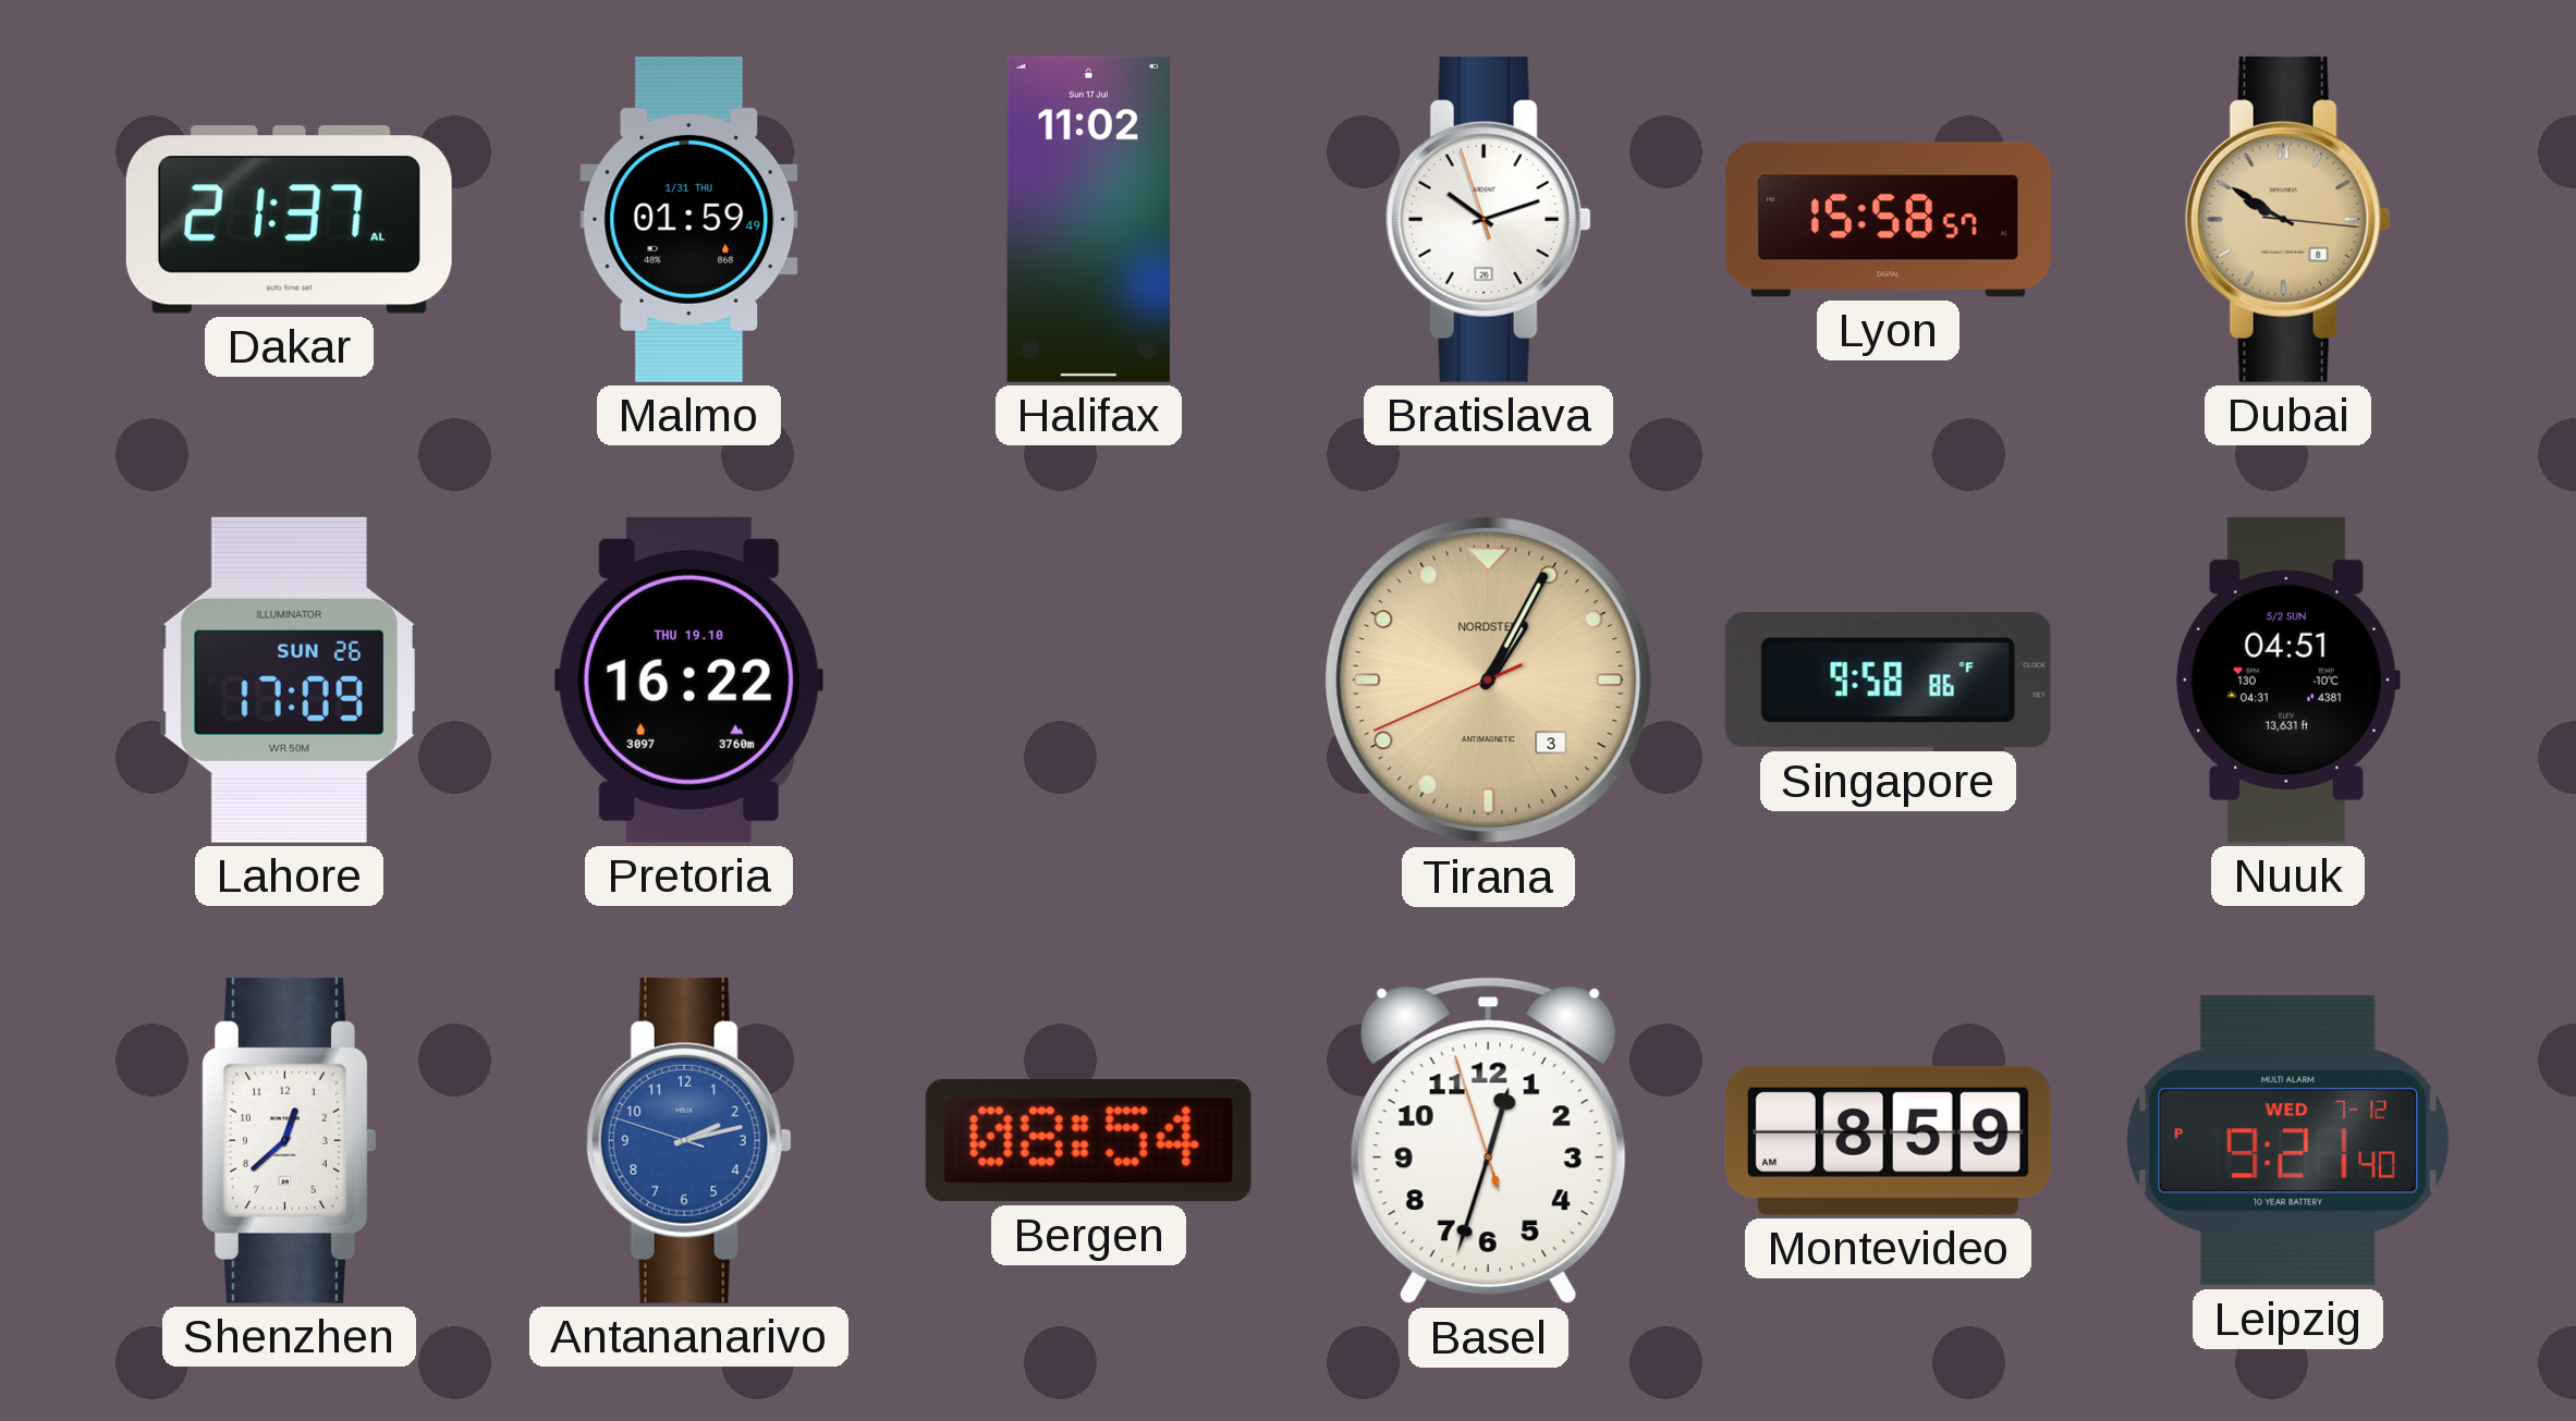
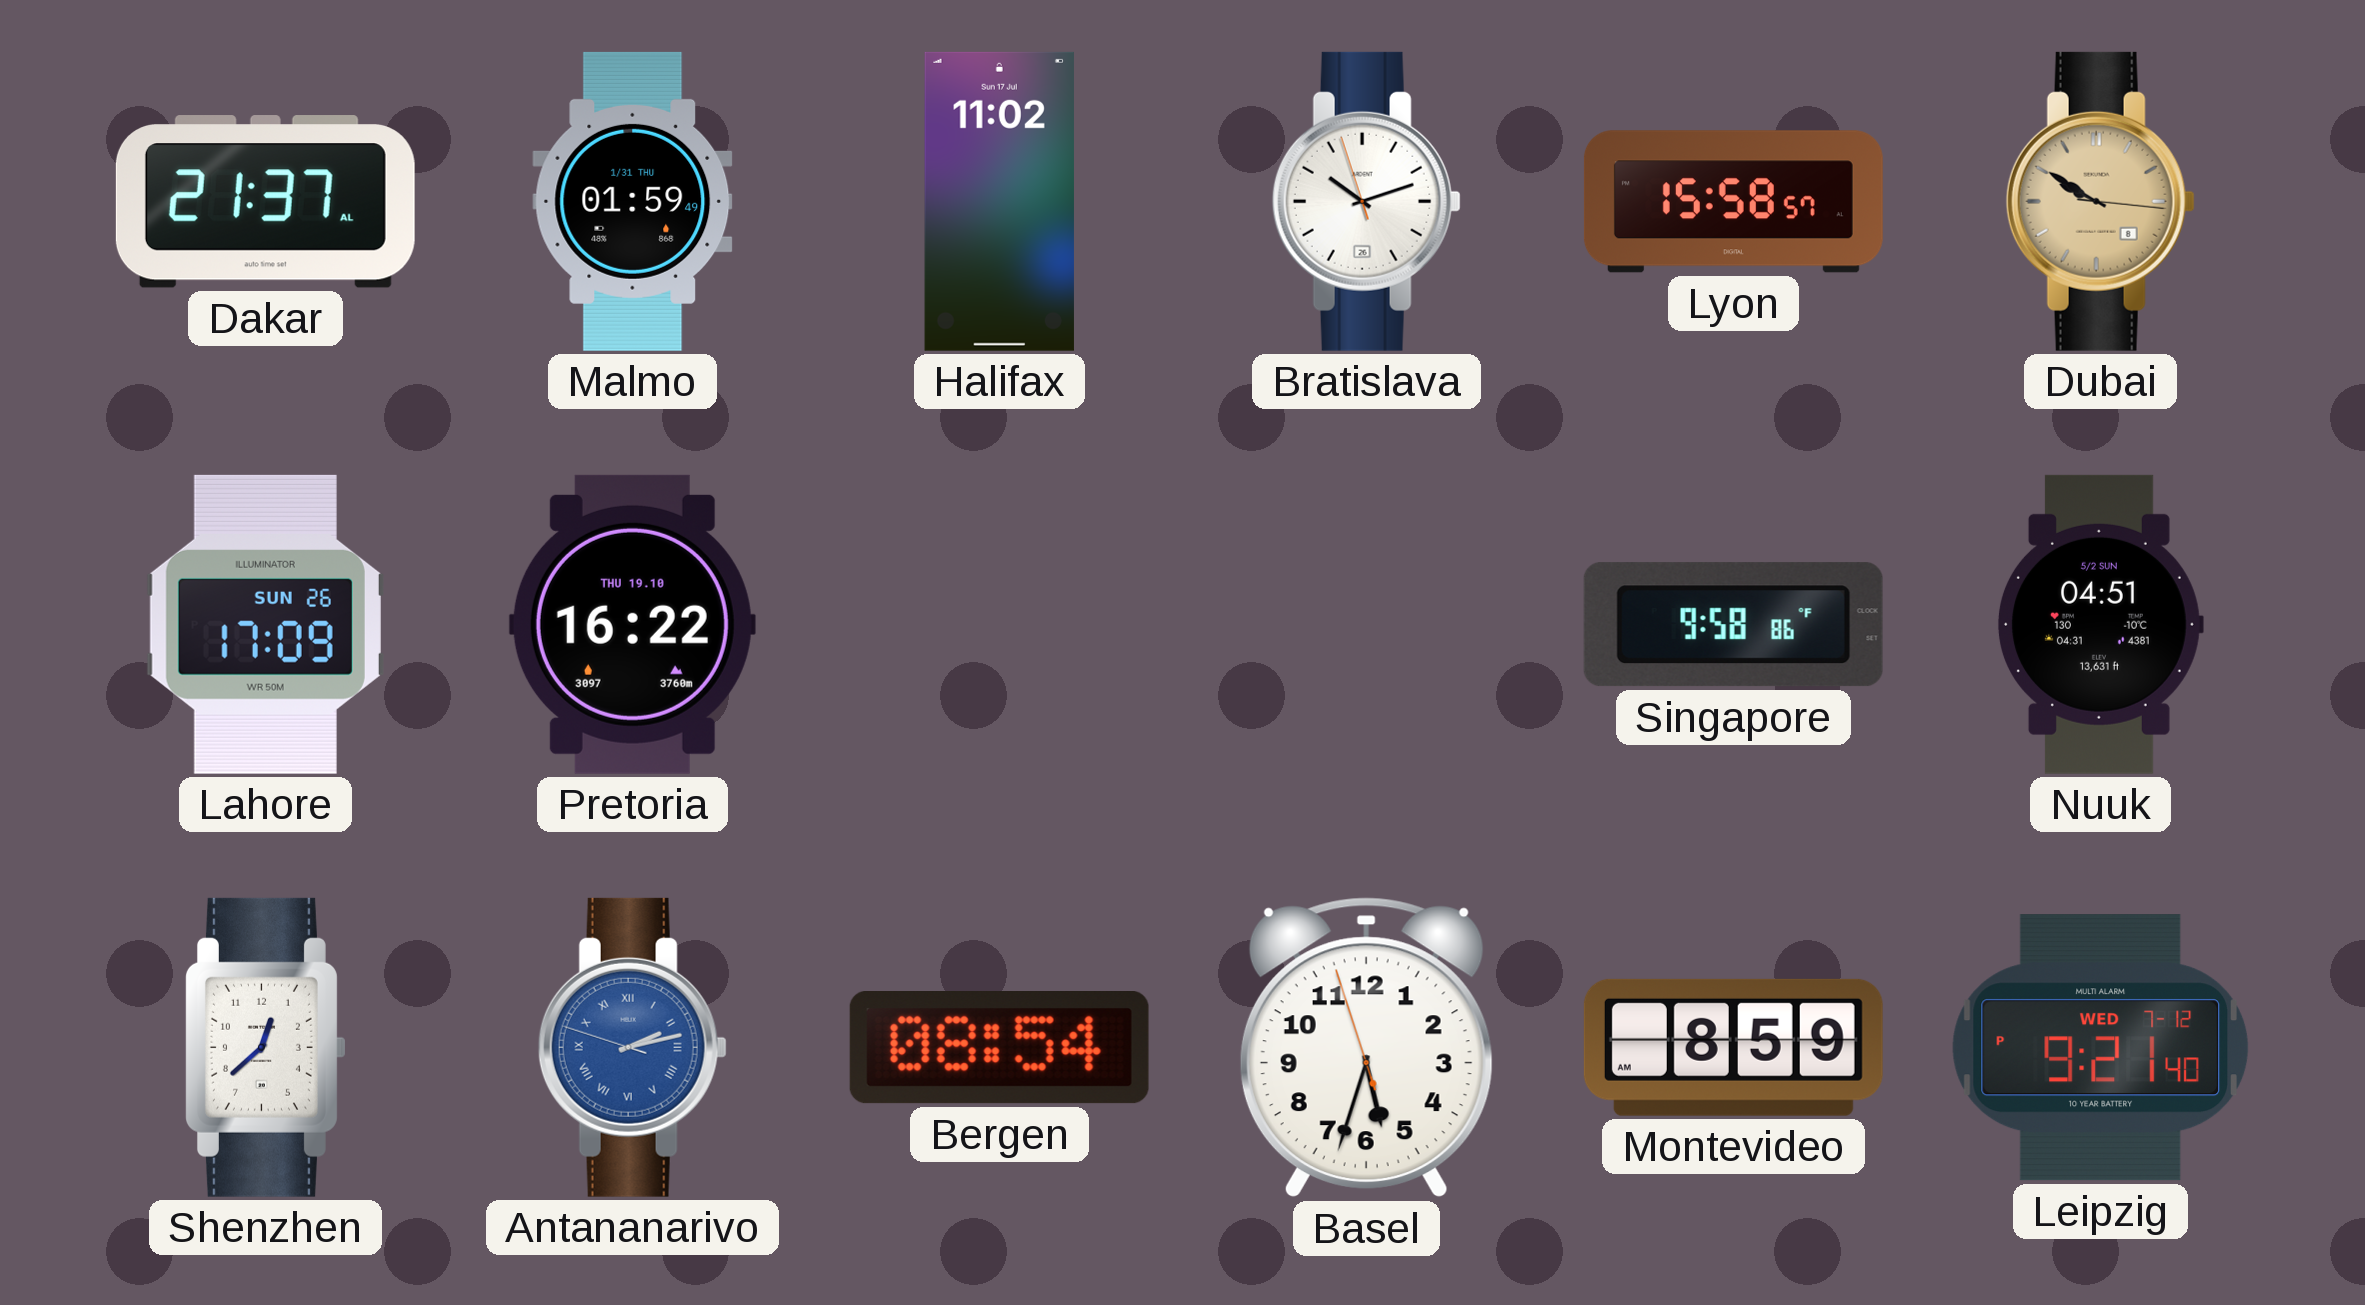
Tirana: 1:04 -> none
Antananarivo numerals: Arabic -> Roman
Basel: 12:32 -> 5:32
